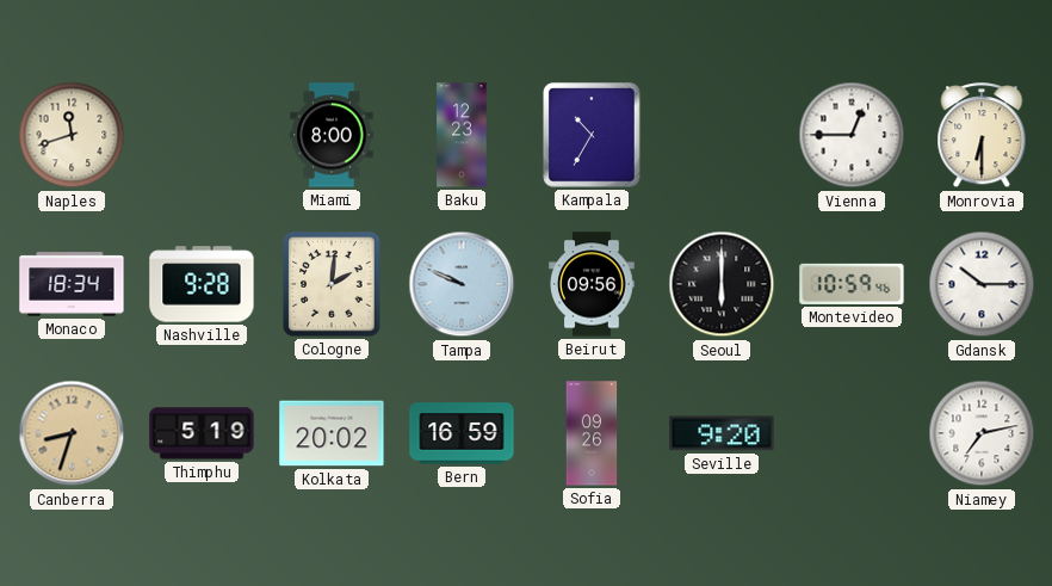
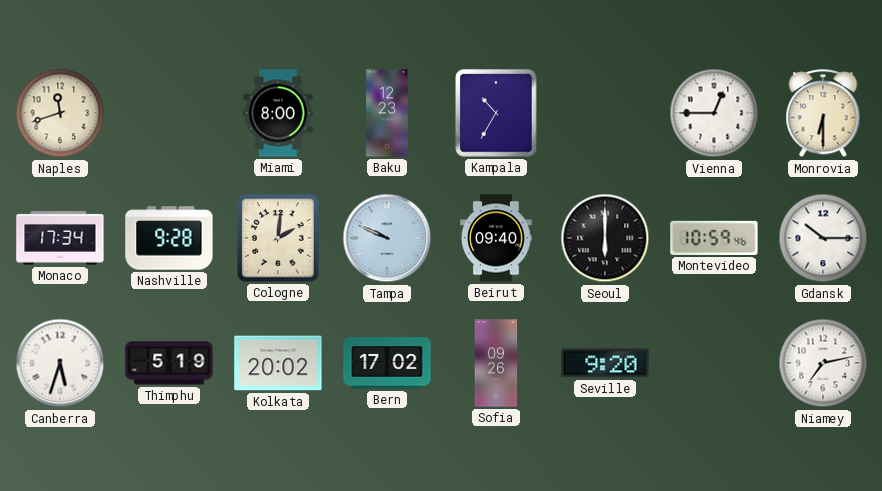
Monaco: 18:34 -> 17:34
Beirut: 09:56 -> 09:40
Canberra: 8:33 -> 5:33
Canberra dial: champagne -> white
Bern: 16:59 -> 17:02
